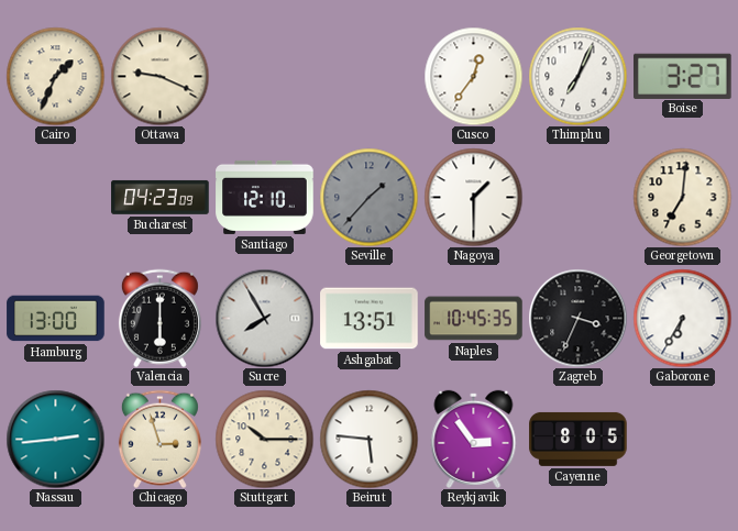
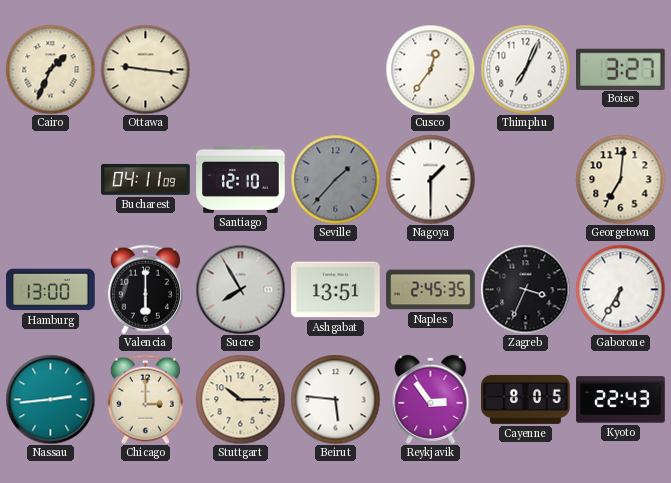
Ottawa: 9:19 -> 9:16
Bucharest: 04:23 -> 04:11
Naples: 10:45 -> 2:45
Chicago: 2:57 -> 3:00
Kyoto: none -> 22:43
